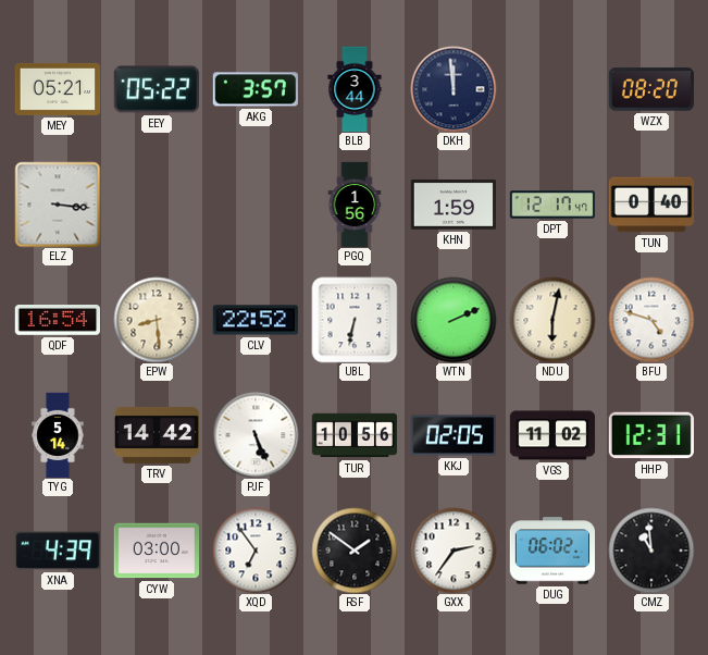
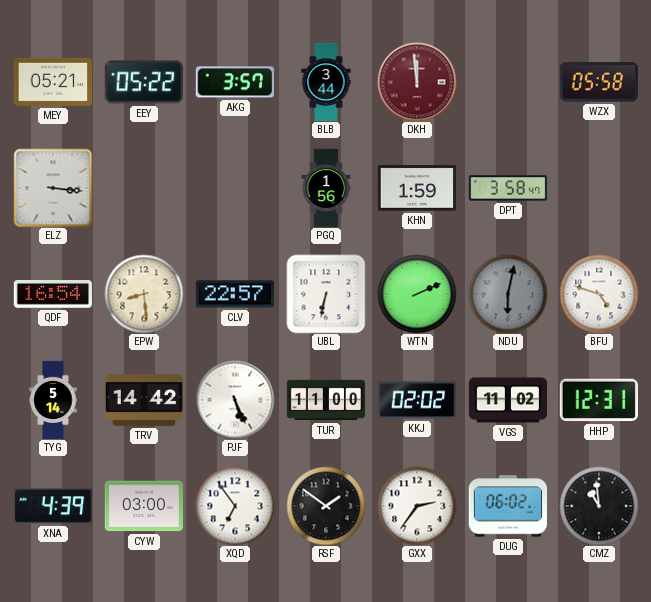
DKH dial: navy -> burgundy
WZX: 08:20 -> 05:58
DPT: 12:17 -> 3:58
TUN: 0:40 -> none
CLV: 22:52 -> 22:57
NDU dial: cream -> grey
TUR: 10:56 -> 11:00
KKJ: 02:05 -> 02:02
